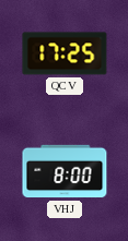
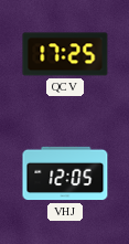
VHJ: 8:00 -> 12:05
